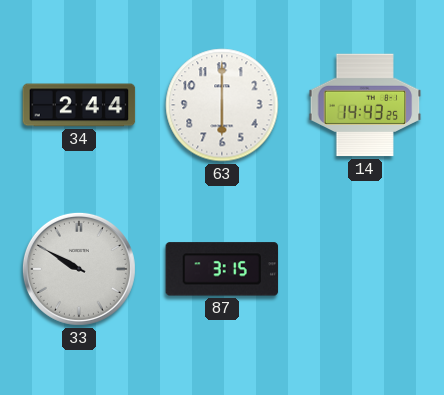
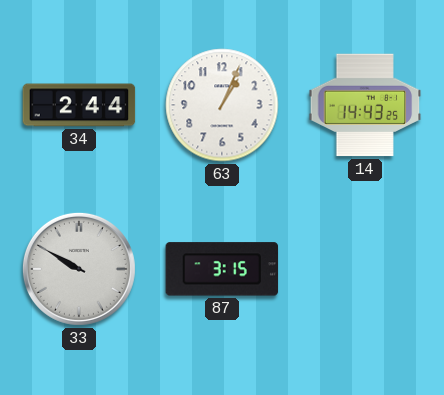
63: 6:00 -> 1:04
